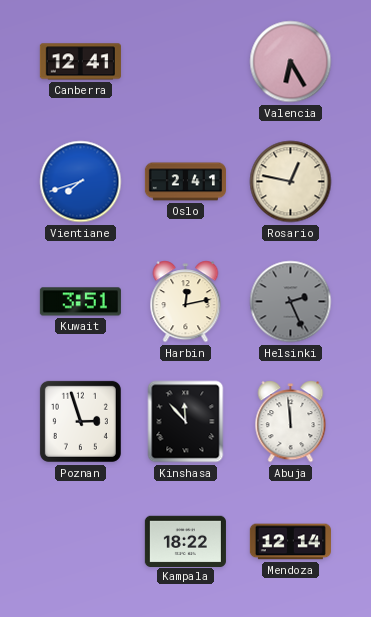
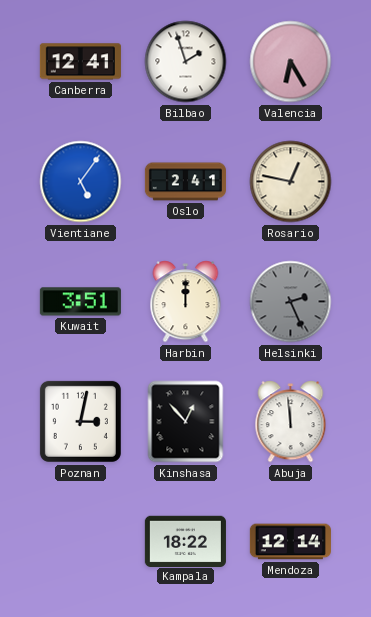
Bilbao: none -> 1:57
Vientiane: 7:42 -> 5:06
Harbin: 12:13 -> 12:00
Poznan: 2:57 -> 3:02
Kinshasa: 11:53 -> 12:53
